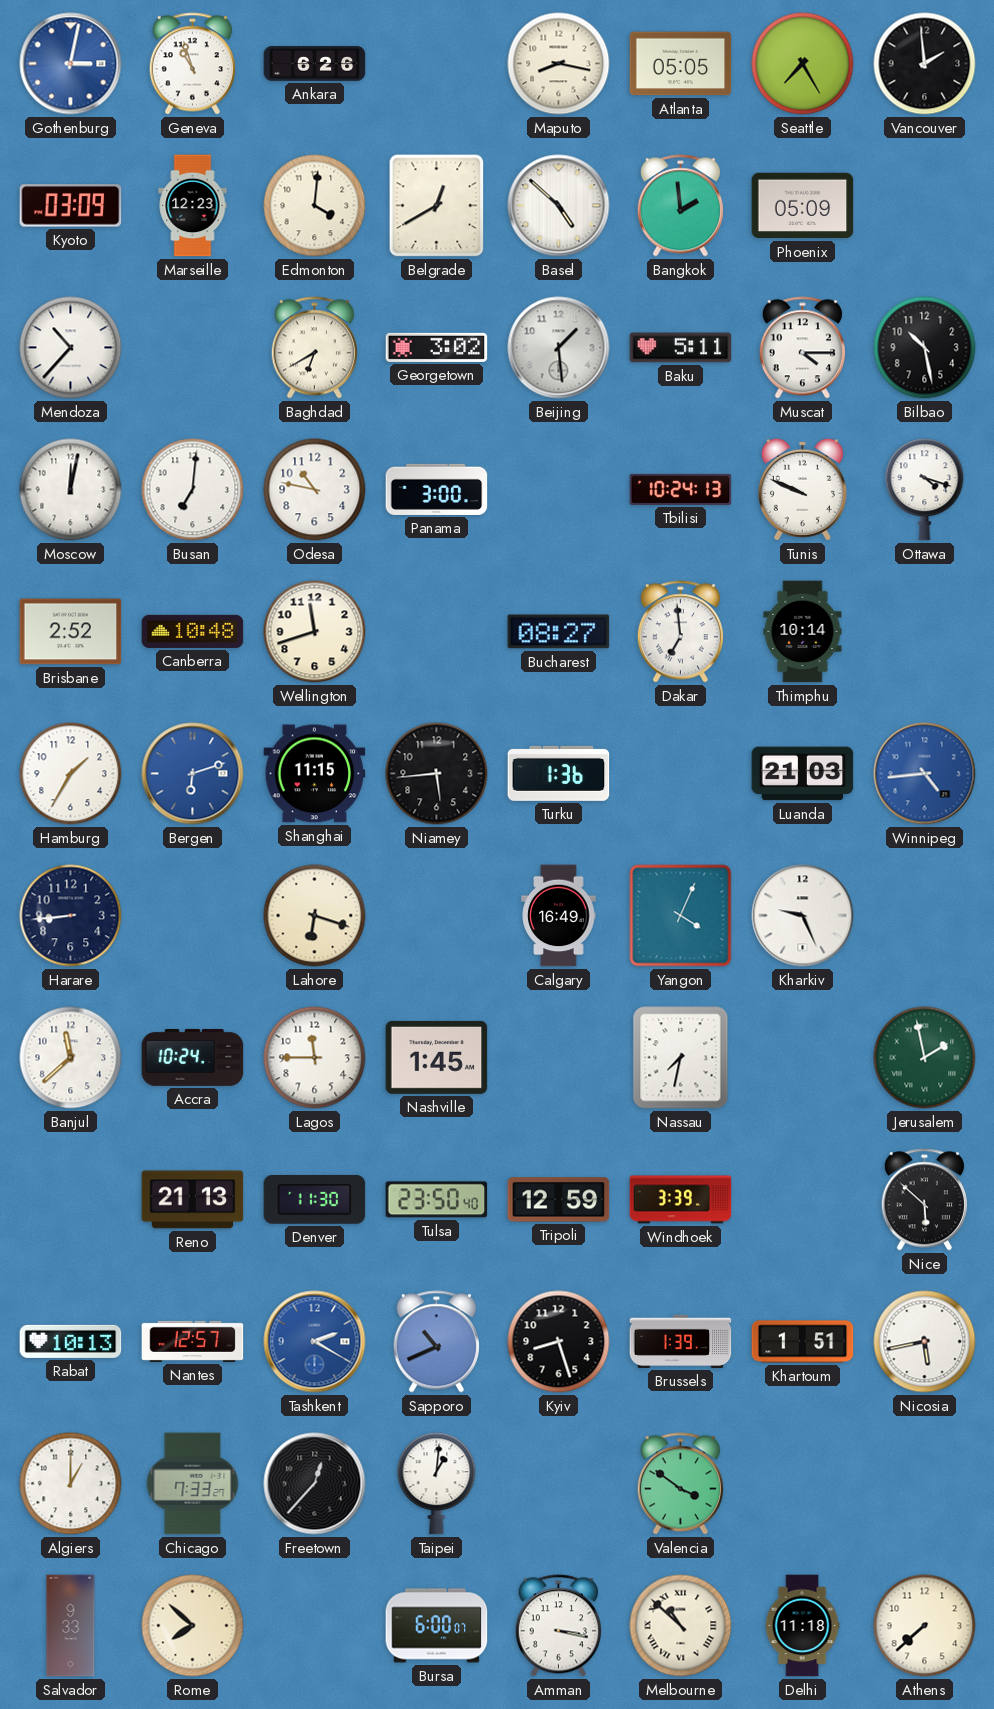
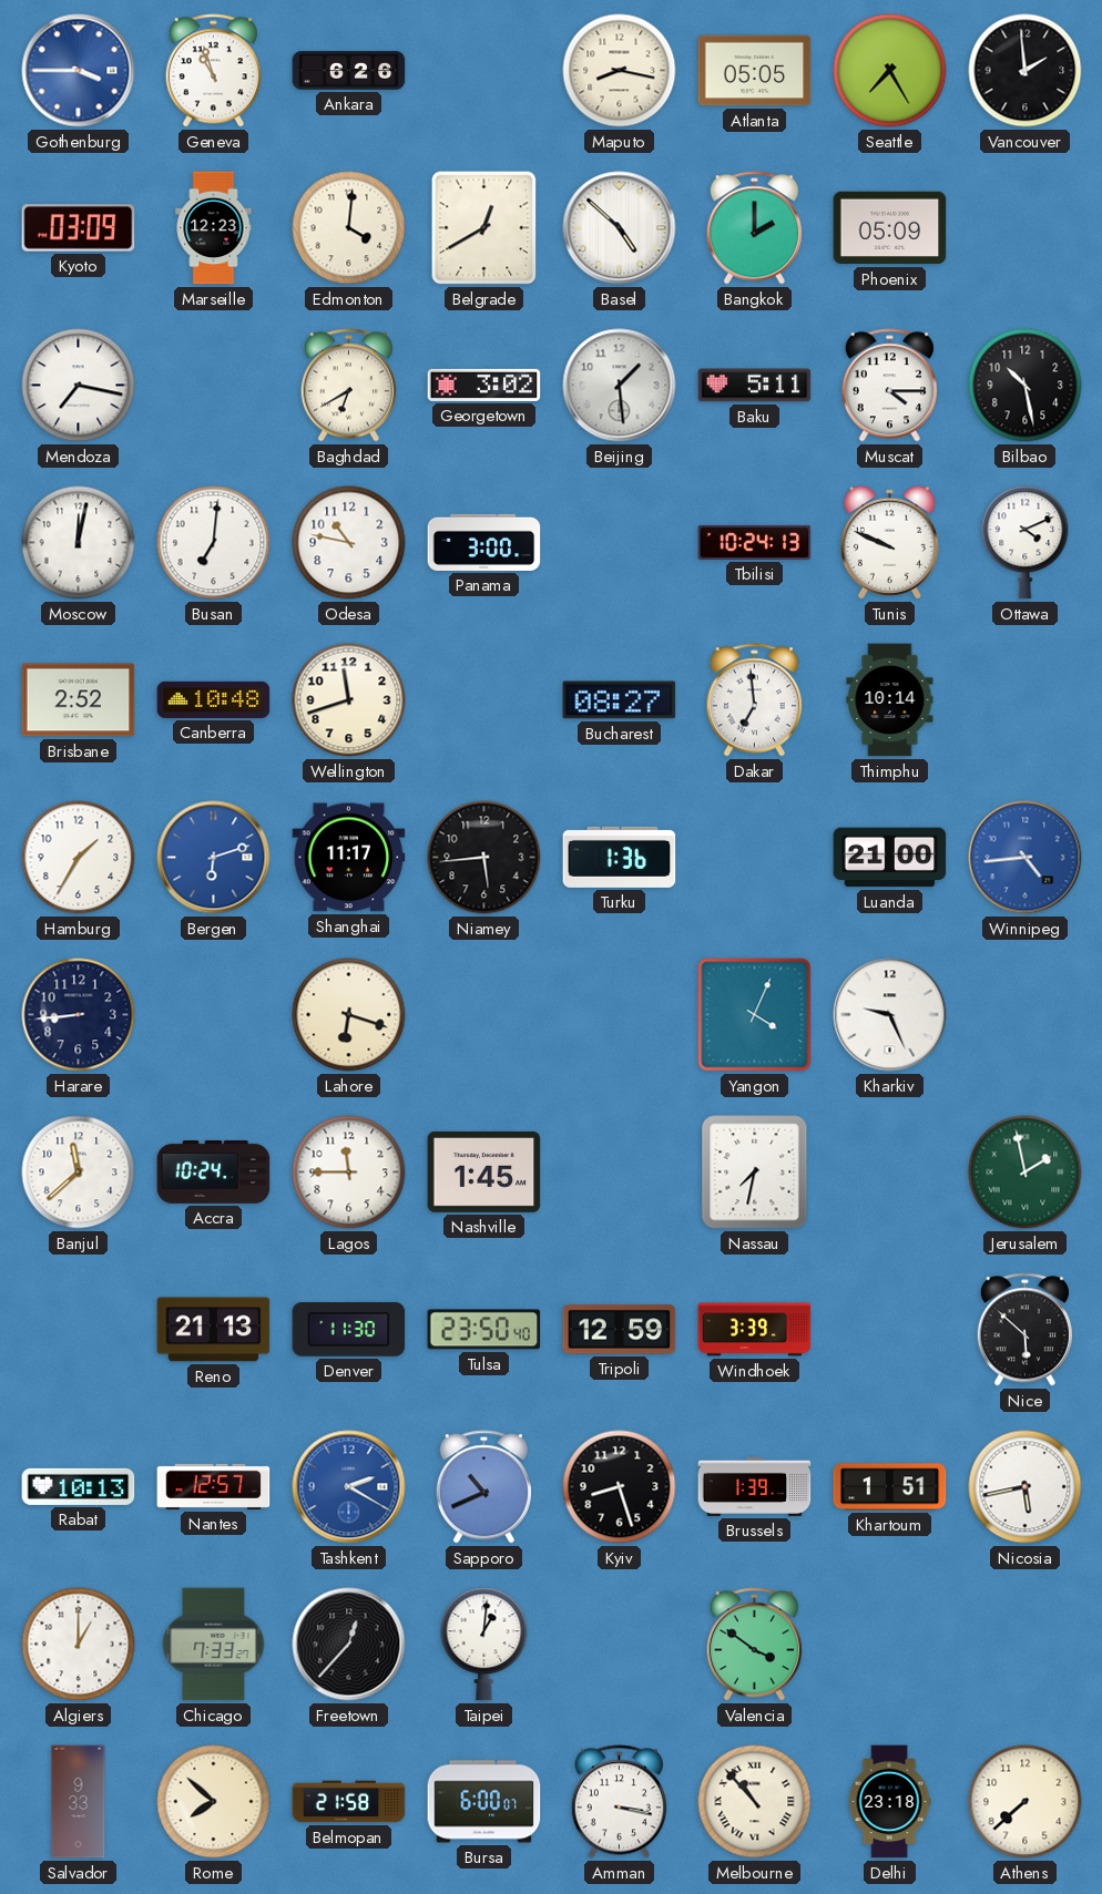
Gothenburg: 3:02 -> 3:45
Bangkok: 1:59 -> 2:00
Mendoza: 10:37 -> 7:17
Ottawa: 4:18 -> 4:11
Shanghai: 11:15 -> 11:17
Luanda: 21:03 -> 21:00
Calgary: 16:49 -> none
Belmopan: none -> 21:58
Melbourne: 10:52 -> 10:53
Delhi: 11:18 -> 23:18
